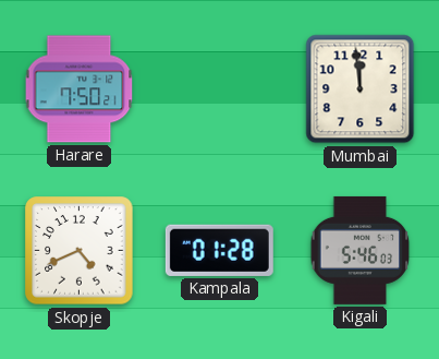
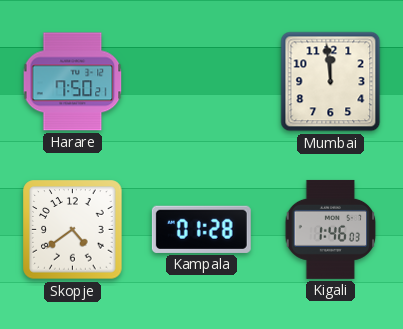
Skopje: 4:41 -> 4:39
Kigali: 5:46 -> 1:46
